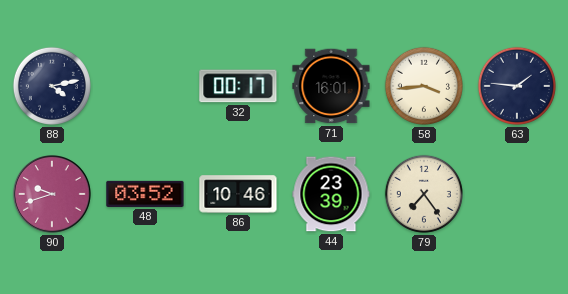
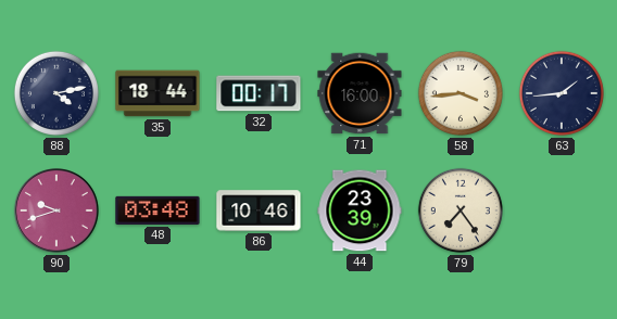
35: none -> 18:44
71: 16:01 -> 16:00
63: 1:46 -> 1:44
48: 03:52 -> 03:48
